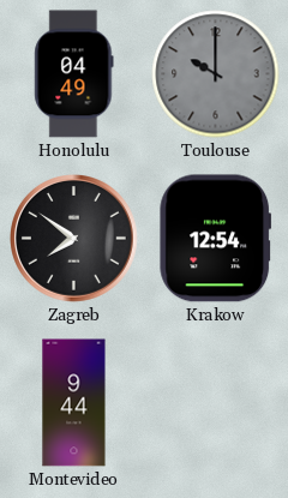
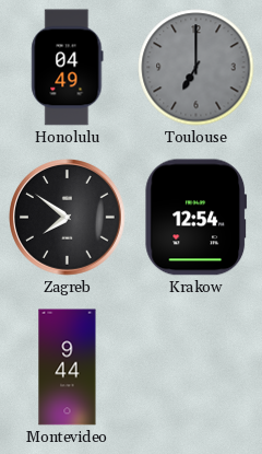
Toulouse: 10:00 -> 7:00
